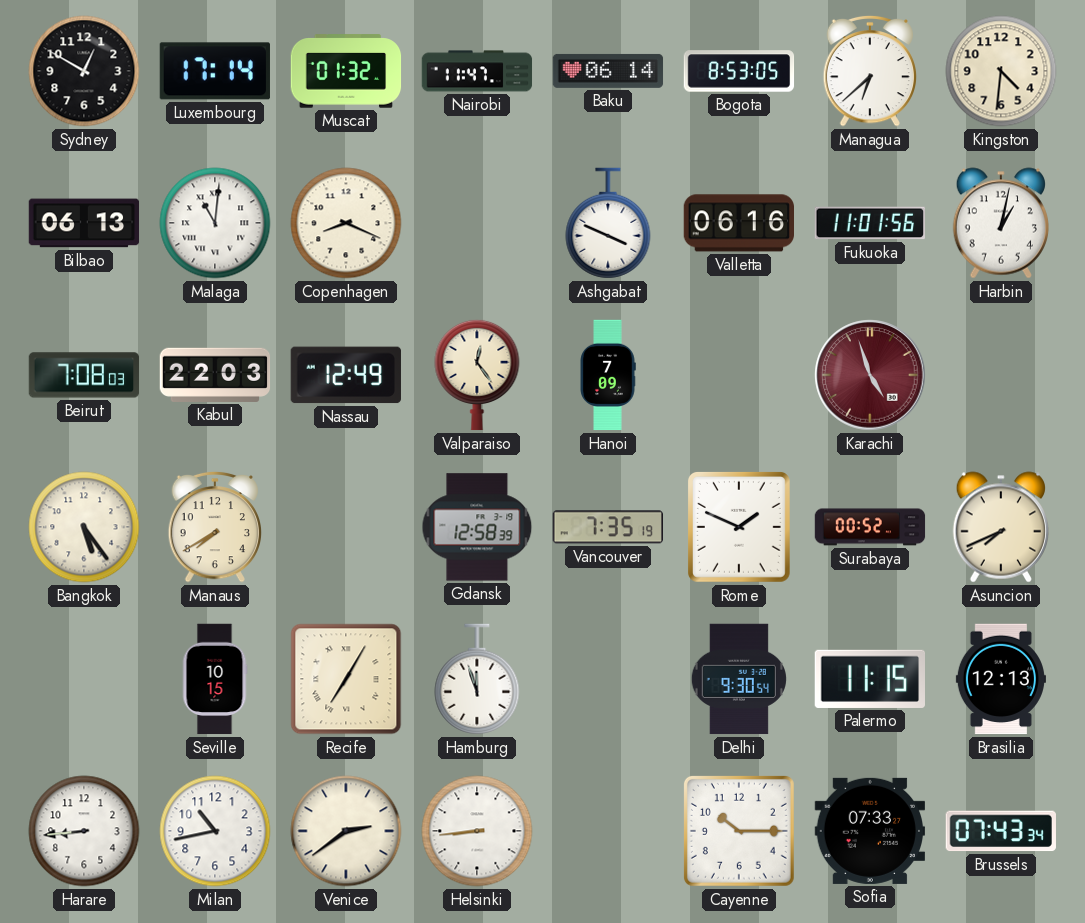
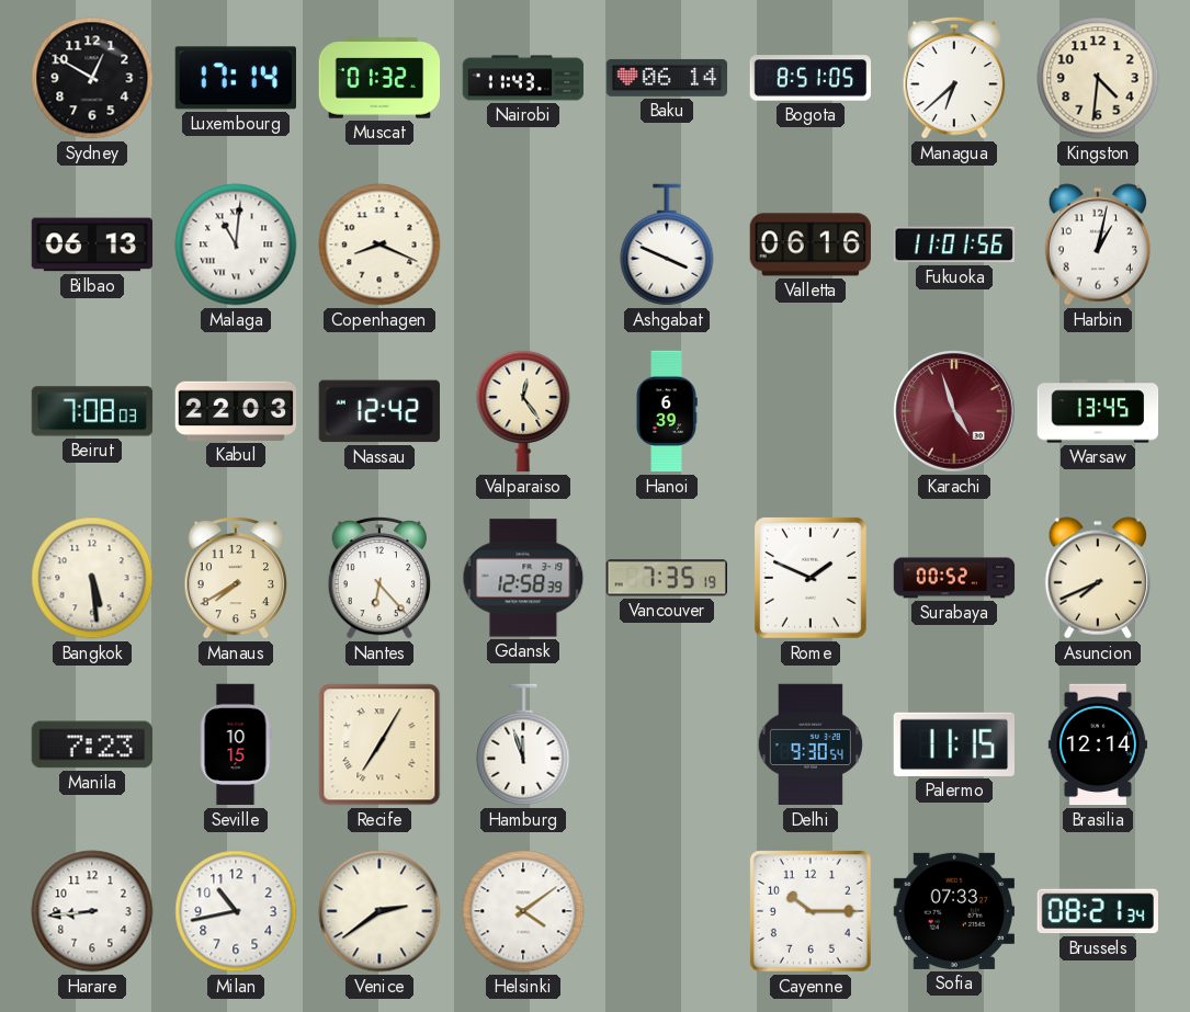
Nairobi: 11:47 -> 11:43
Bogota: 8:53 -> 8:51
Nassau: 12:49 -> 12:42
Hanoi: 7:09 -> 6:39
Warsaw: none -> 13:45
Bangkok: 5:24 -> 5:29
Nantes: none -> 6:23
Manila: none -> 7:23
Brasilia: 12:13 -> 12:14
Helsinki: 8:44 -> 4:09
Brussels: 07:43 -> 08:21
